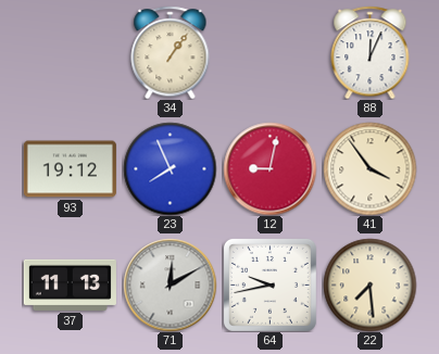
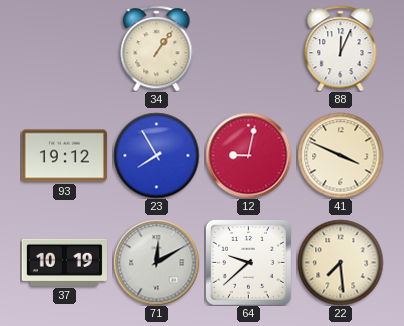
23: 7:56 -> 7:55
41: 3:54 -> 3:49
37: 11:13 -> 10:19
64: 9:43 -> 9:38
